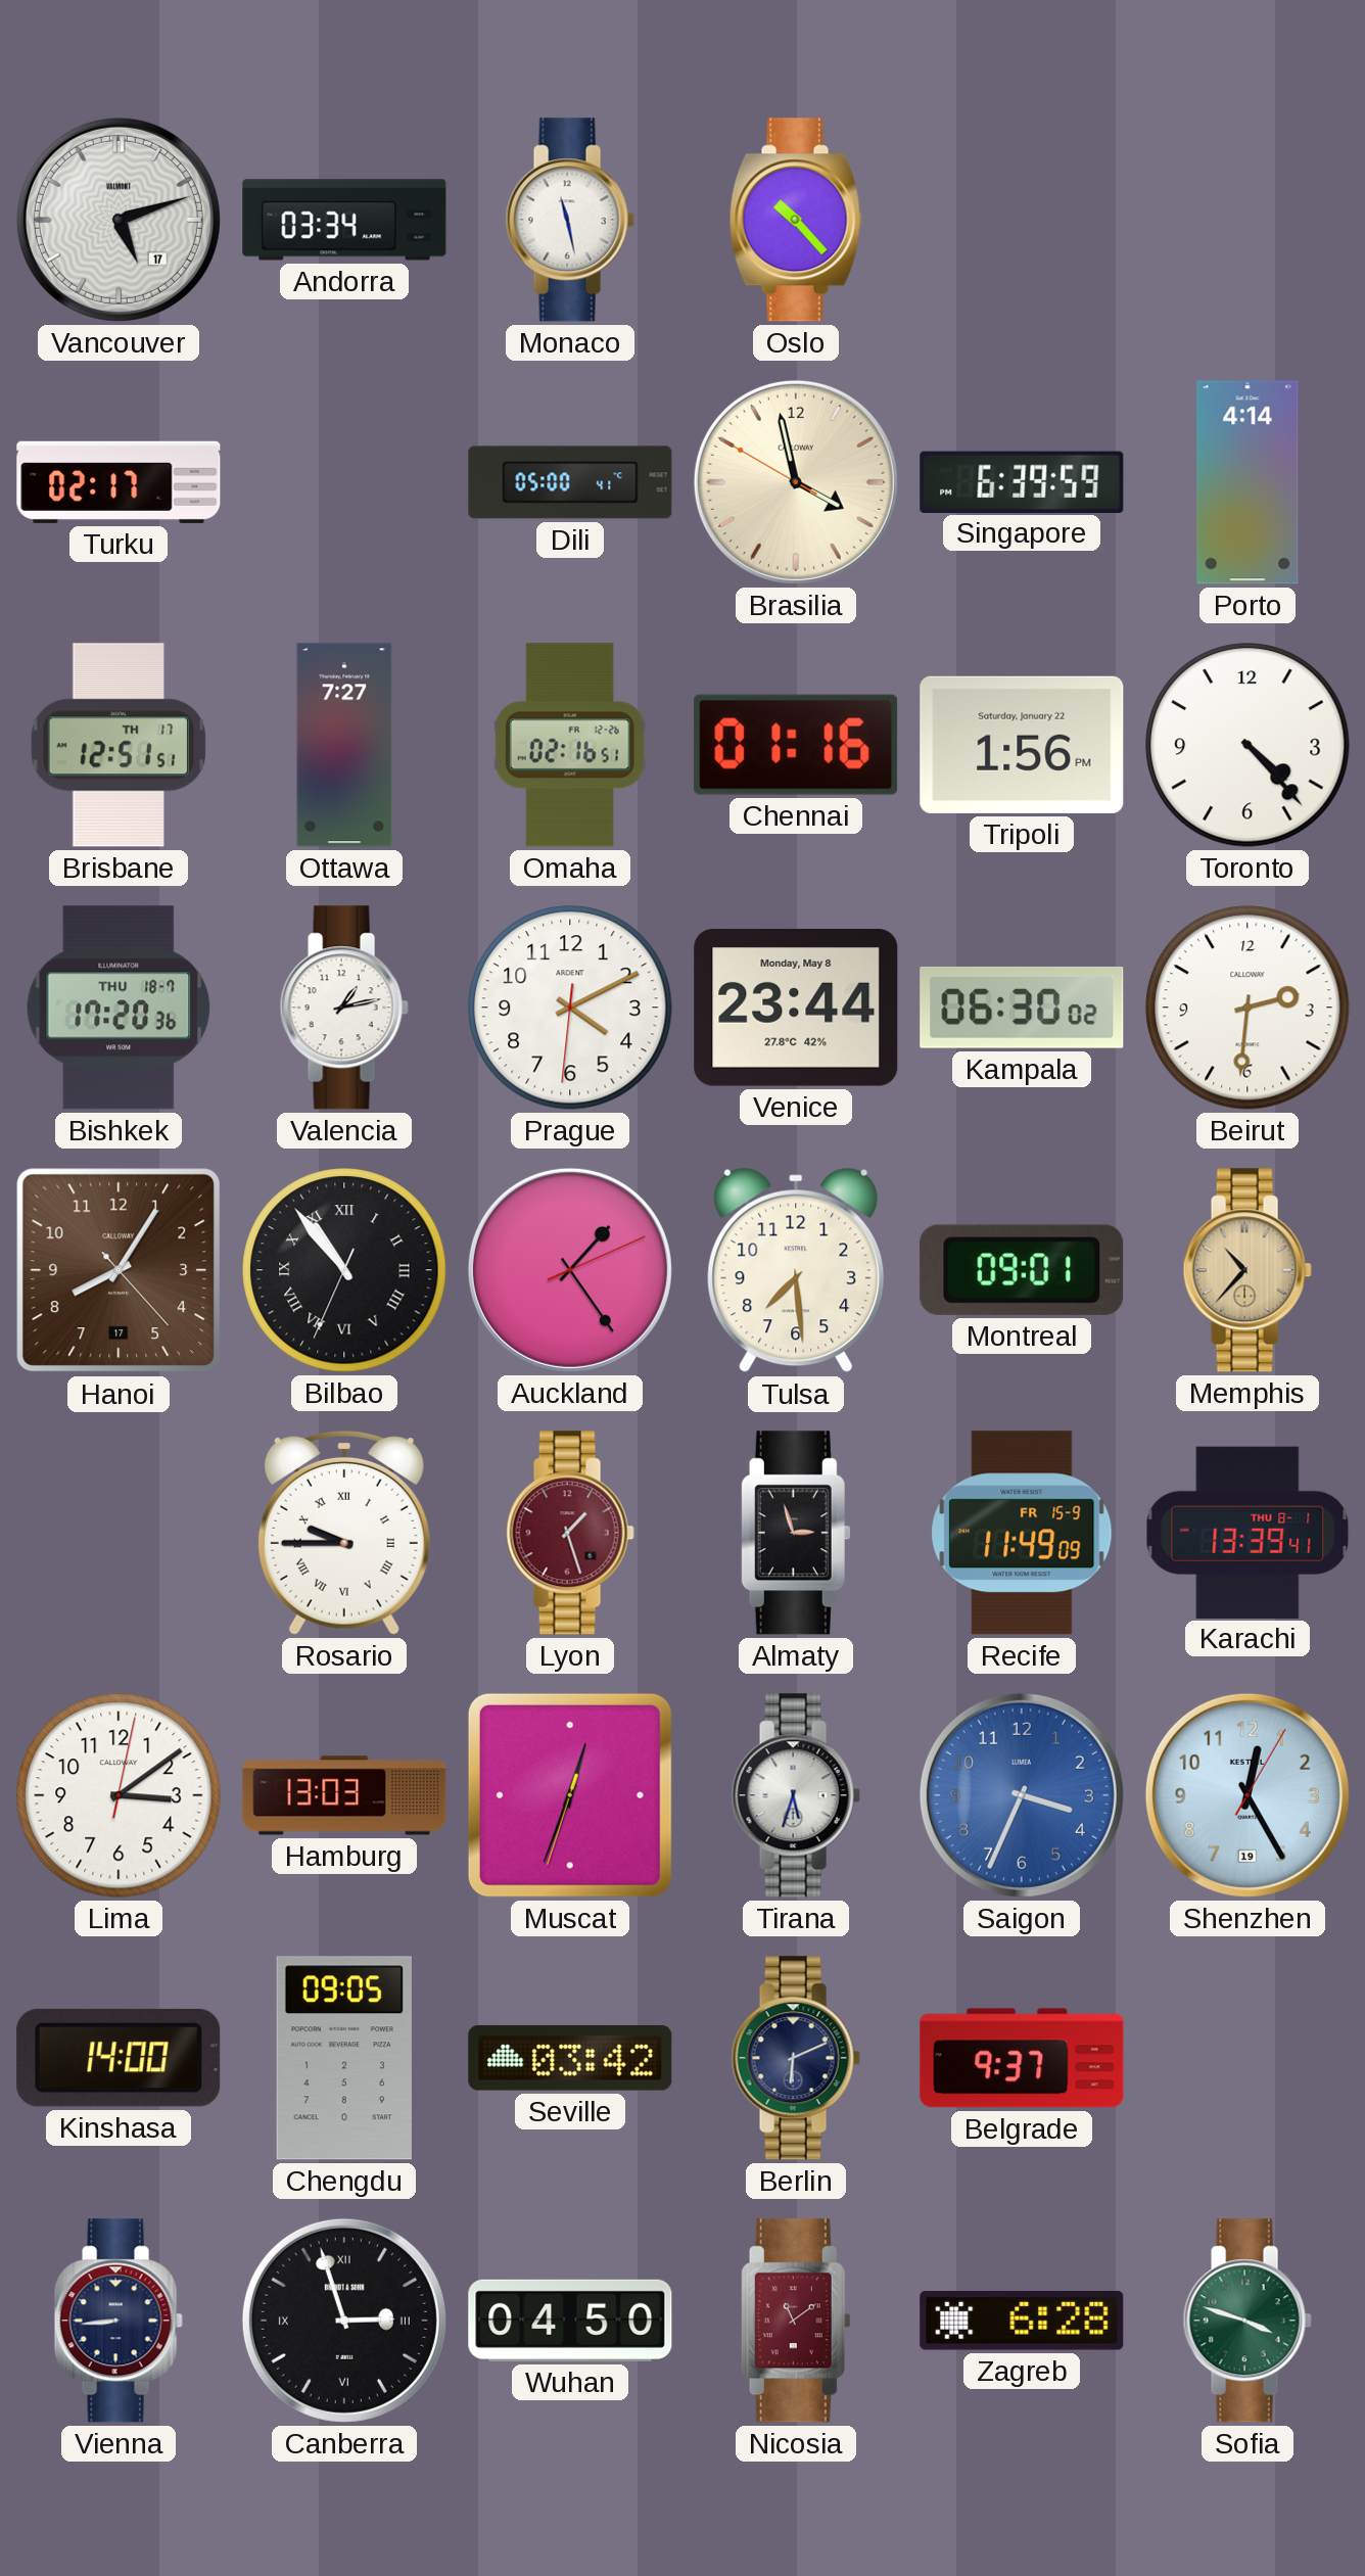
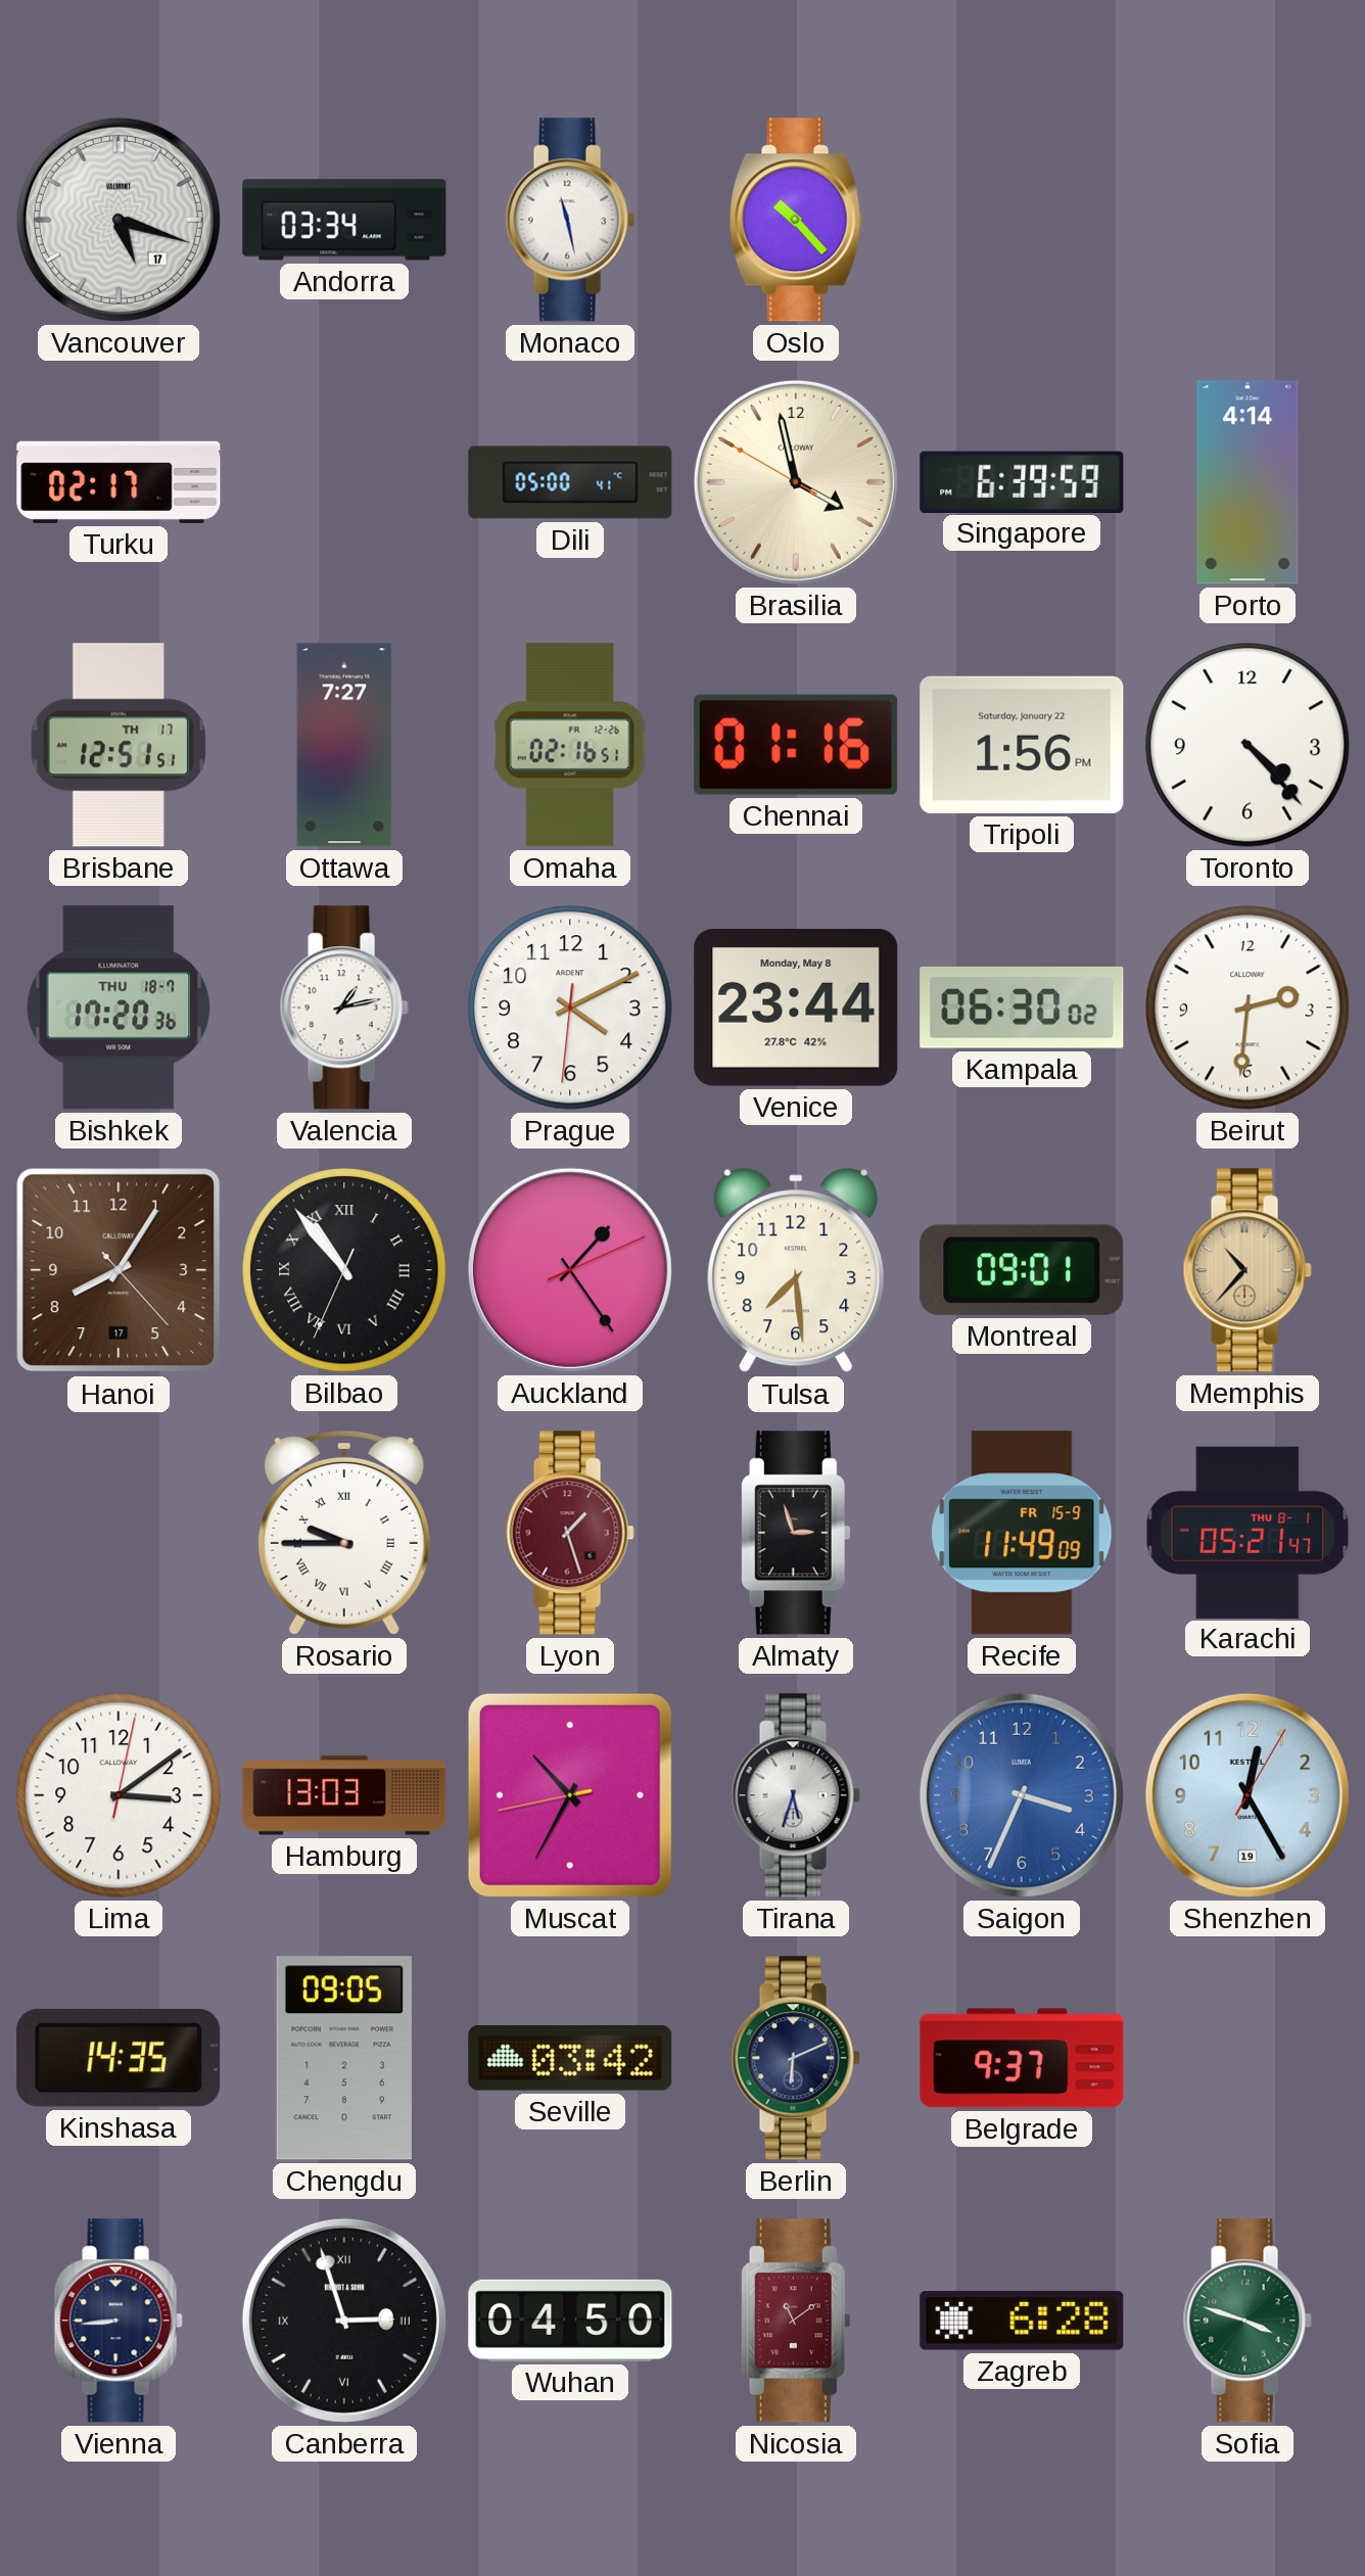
Vancouver: 5:12 -> 5:18
Karachi: 13:39 -> 05:21
Muscat: 12:33 -> 10:34
Kinshasa: 14:00 -> 14:35
